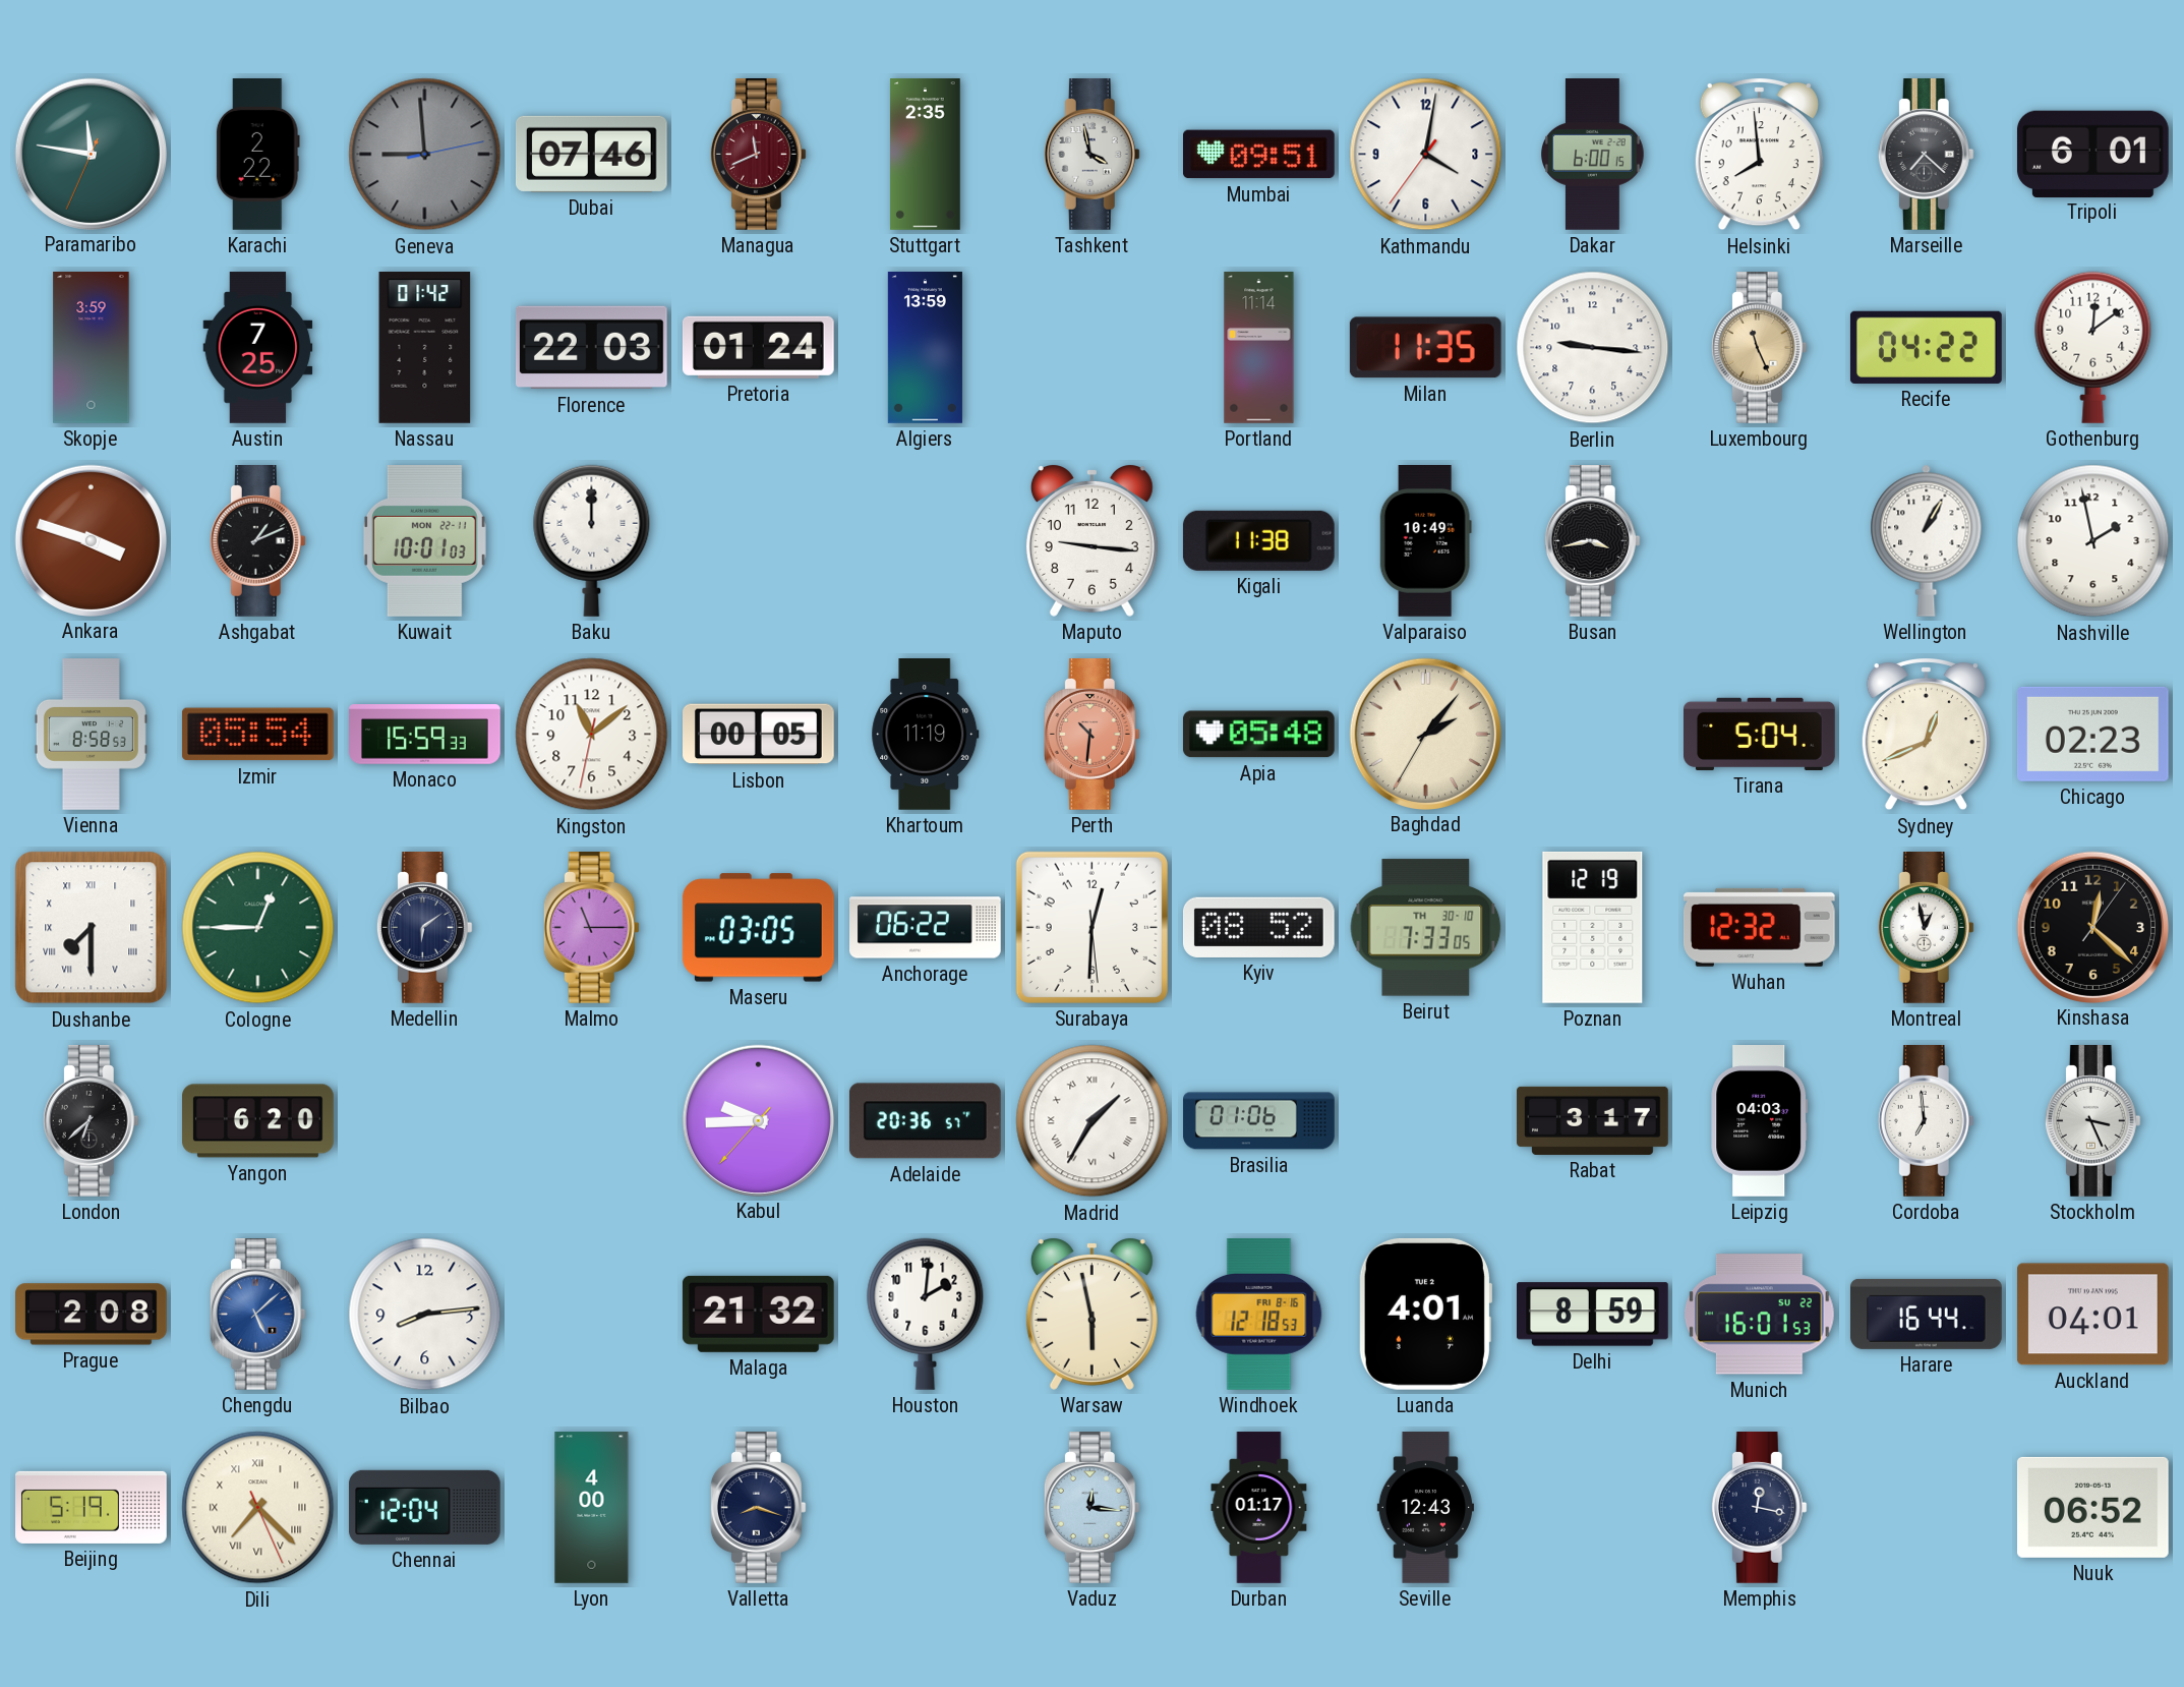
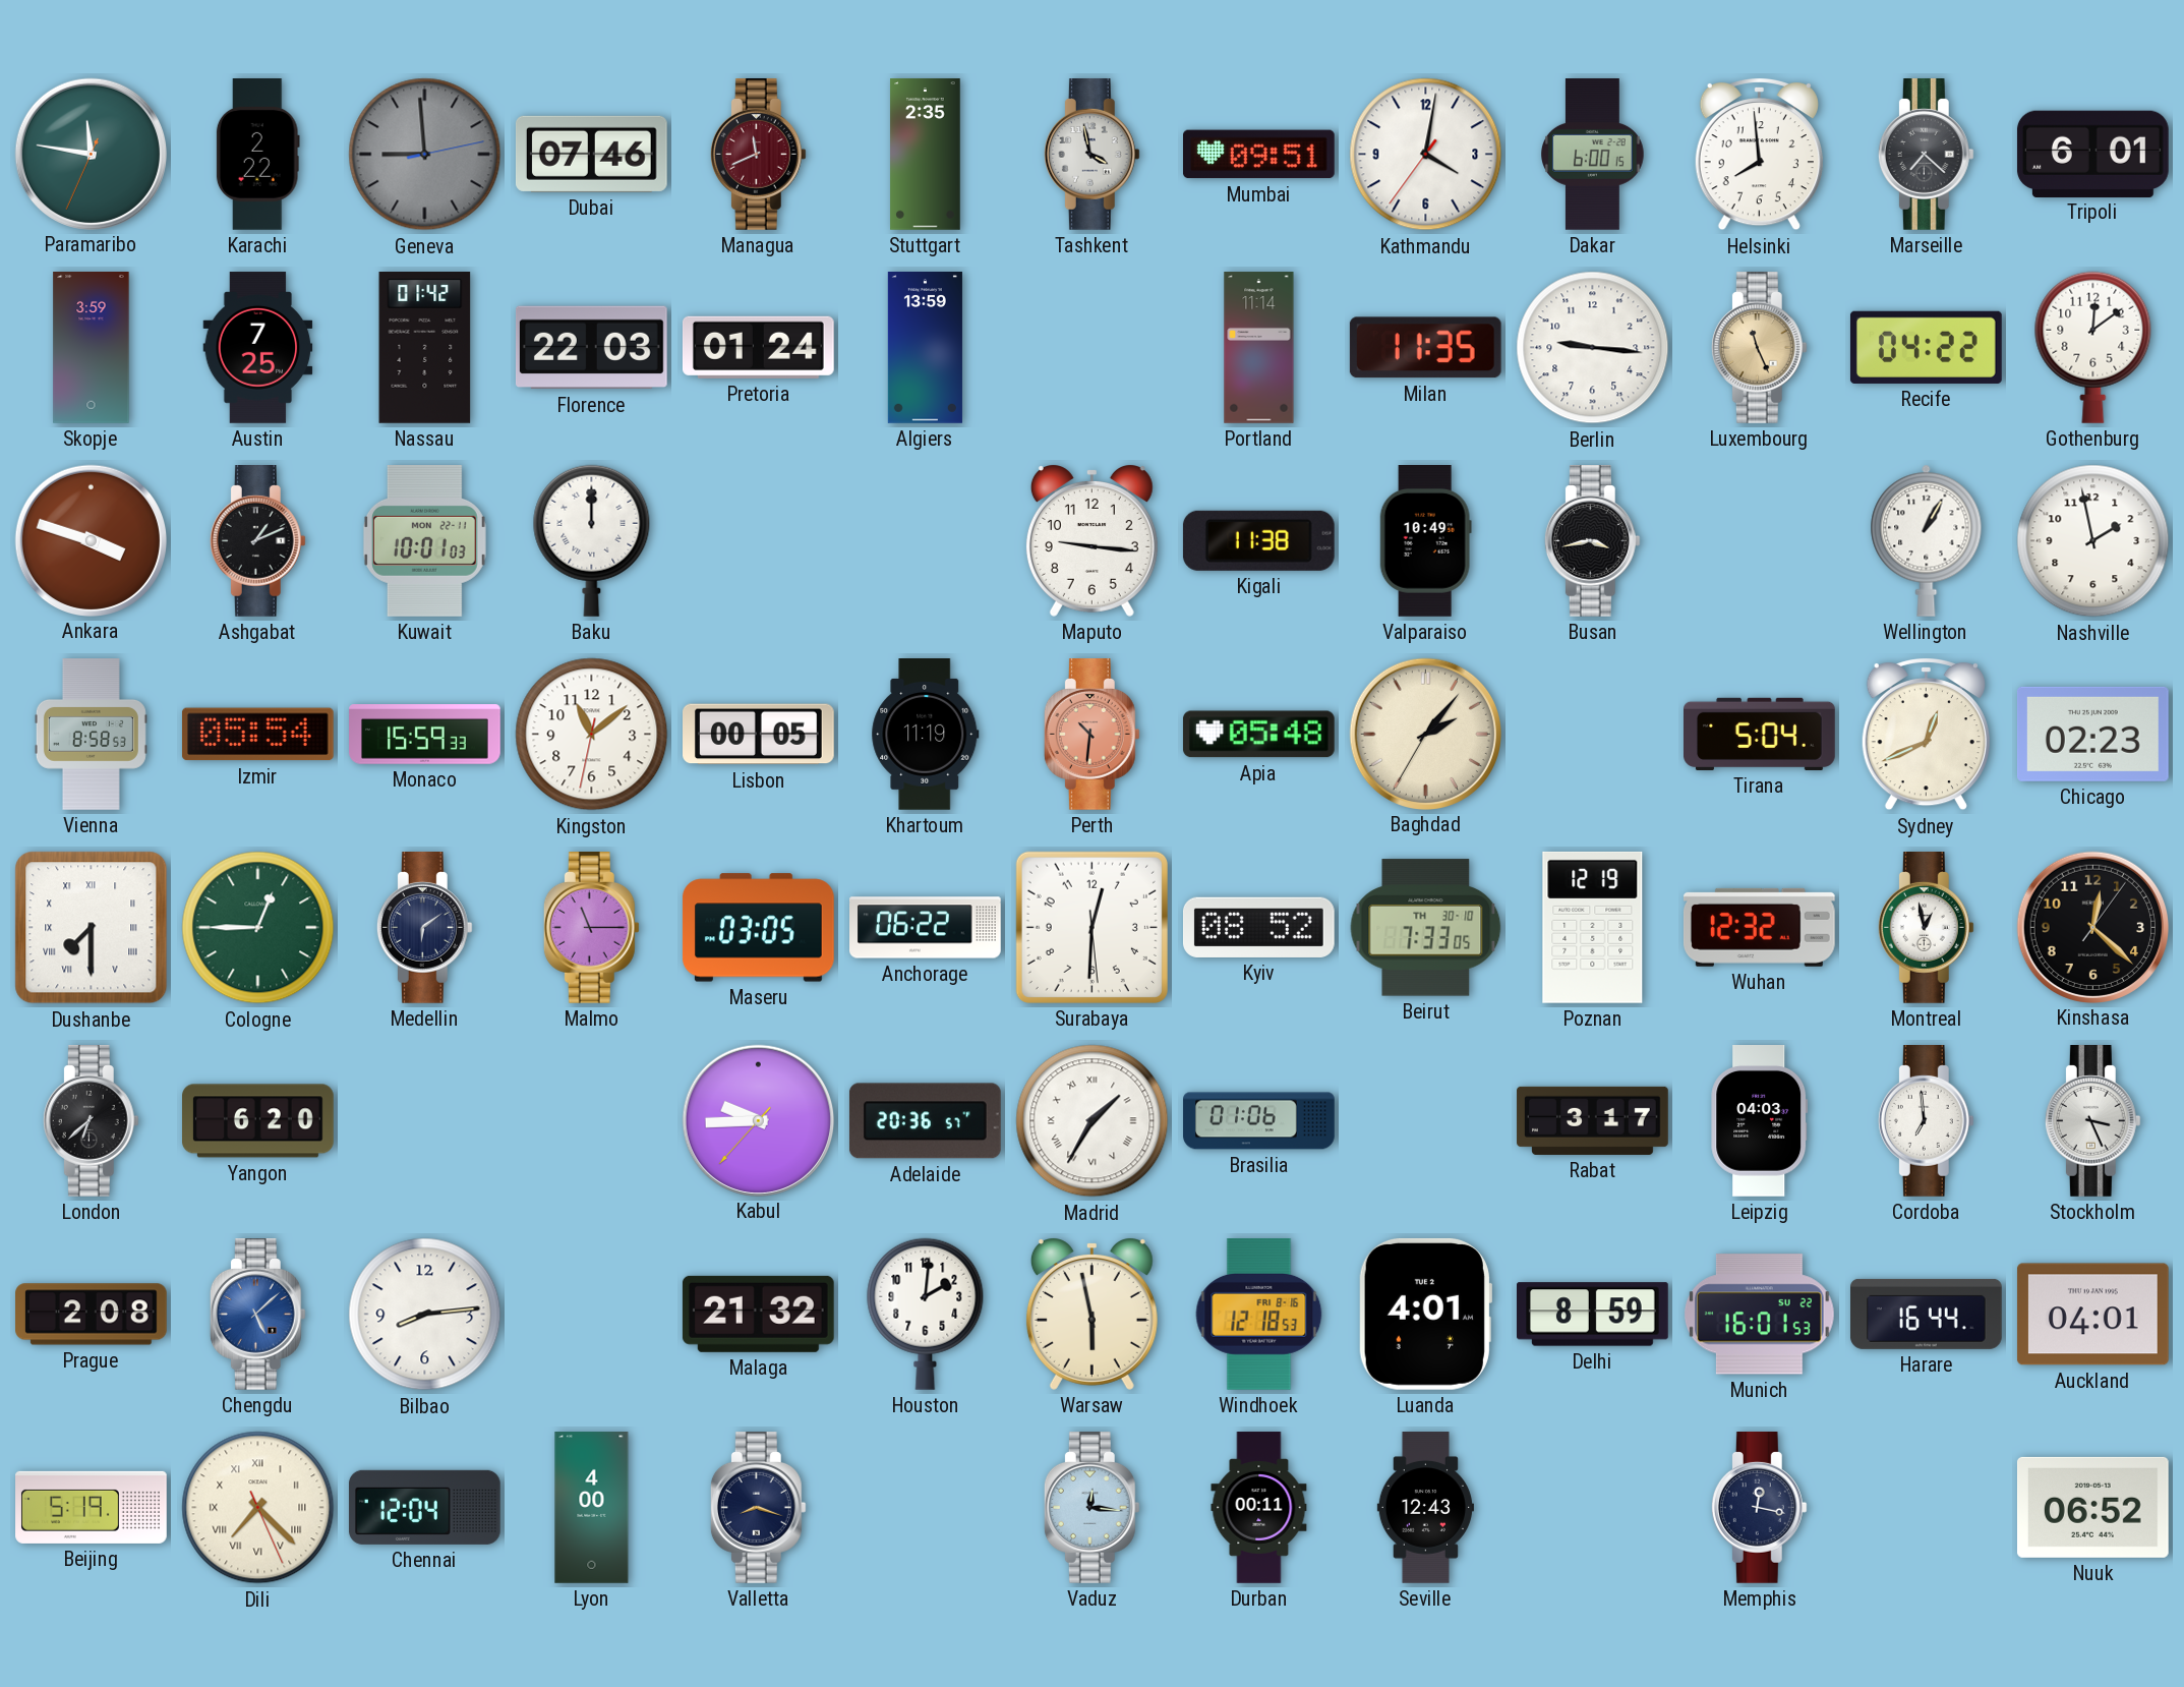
Durban: 01:17 -> 00:11
